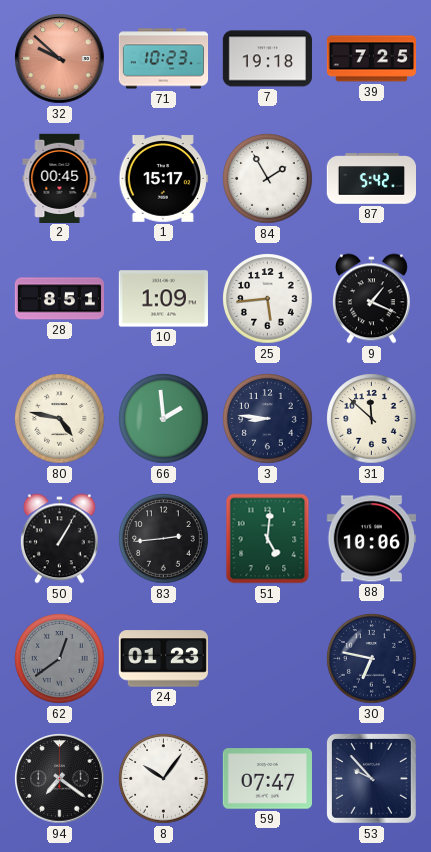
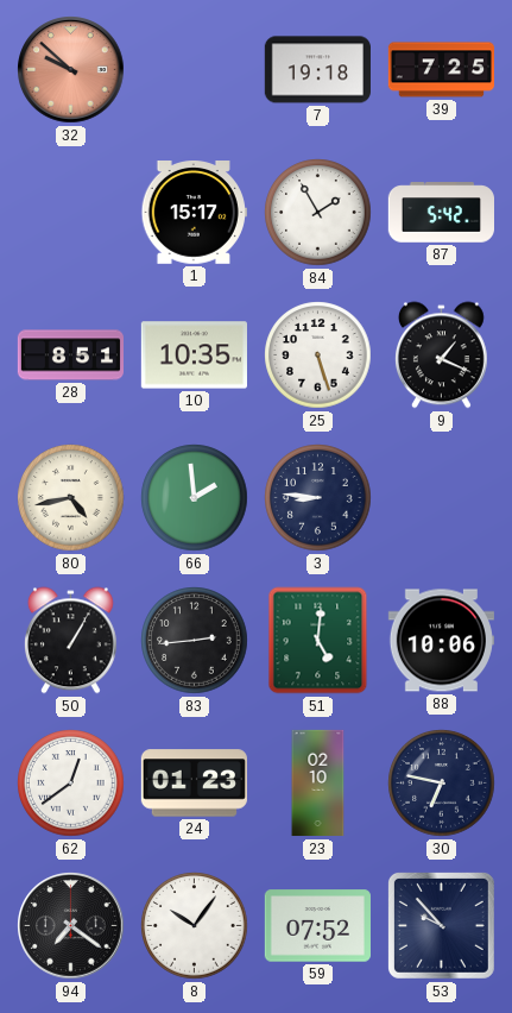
71: 10:23 -> none
2: 00:45 -> none
10: 1:09 -> 10:35
25: 5:44 -> 5:27
80: 4:47 -> 4:43
31: 11:52 -> none
62 dial: grey -> white
23: none -> 02:10
59: 07:47 -> 07:52
